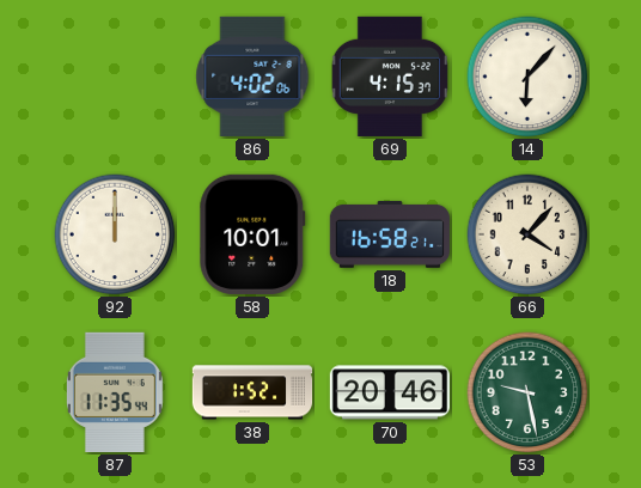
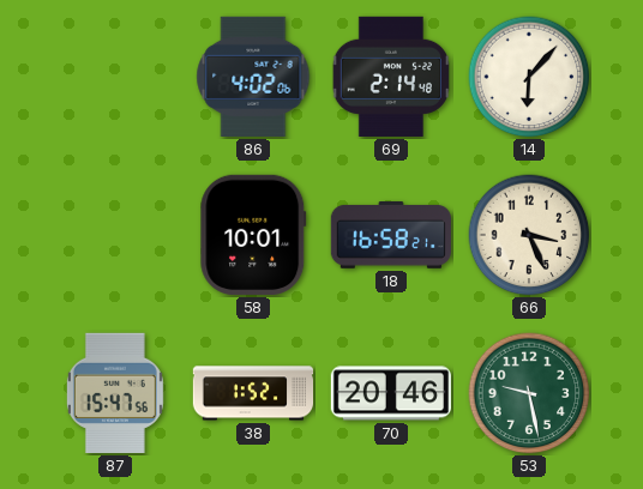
69: 4:15 -> 2:14
92: 12:00 -> none
66: 4:07 -> 3:26
87: 11:35 -> 15:47
